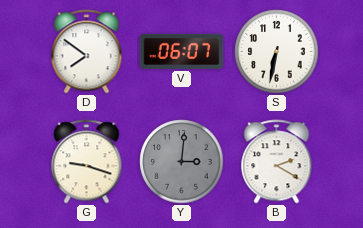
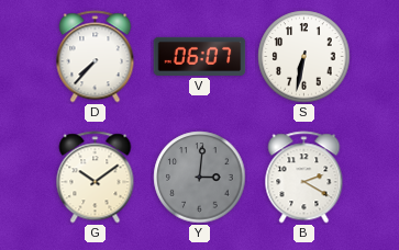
D: 7:51 -> 7:37
G: 9:18 -> 10:09
